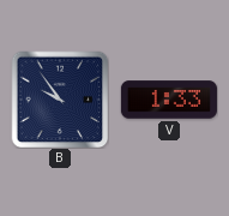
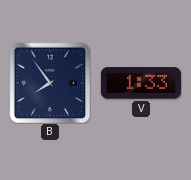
B: 9:54 -> 7:54
